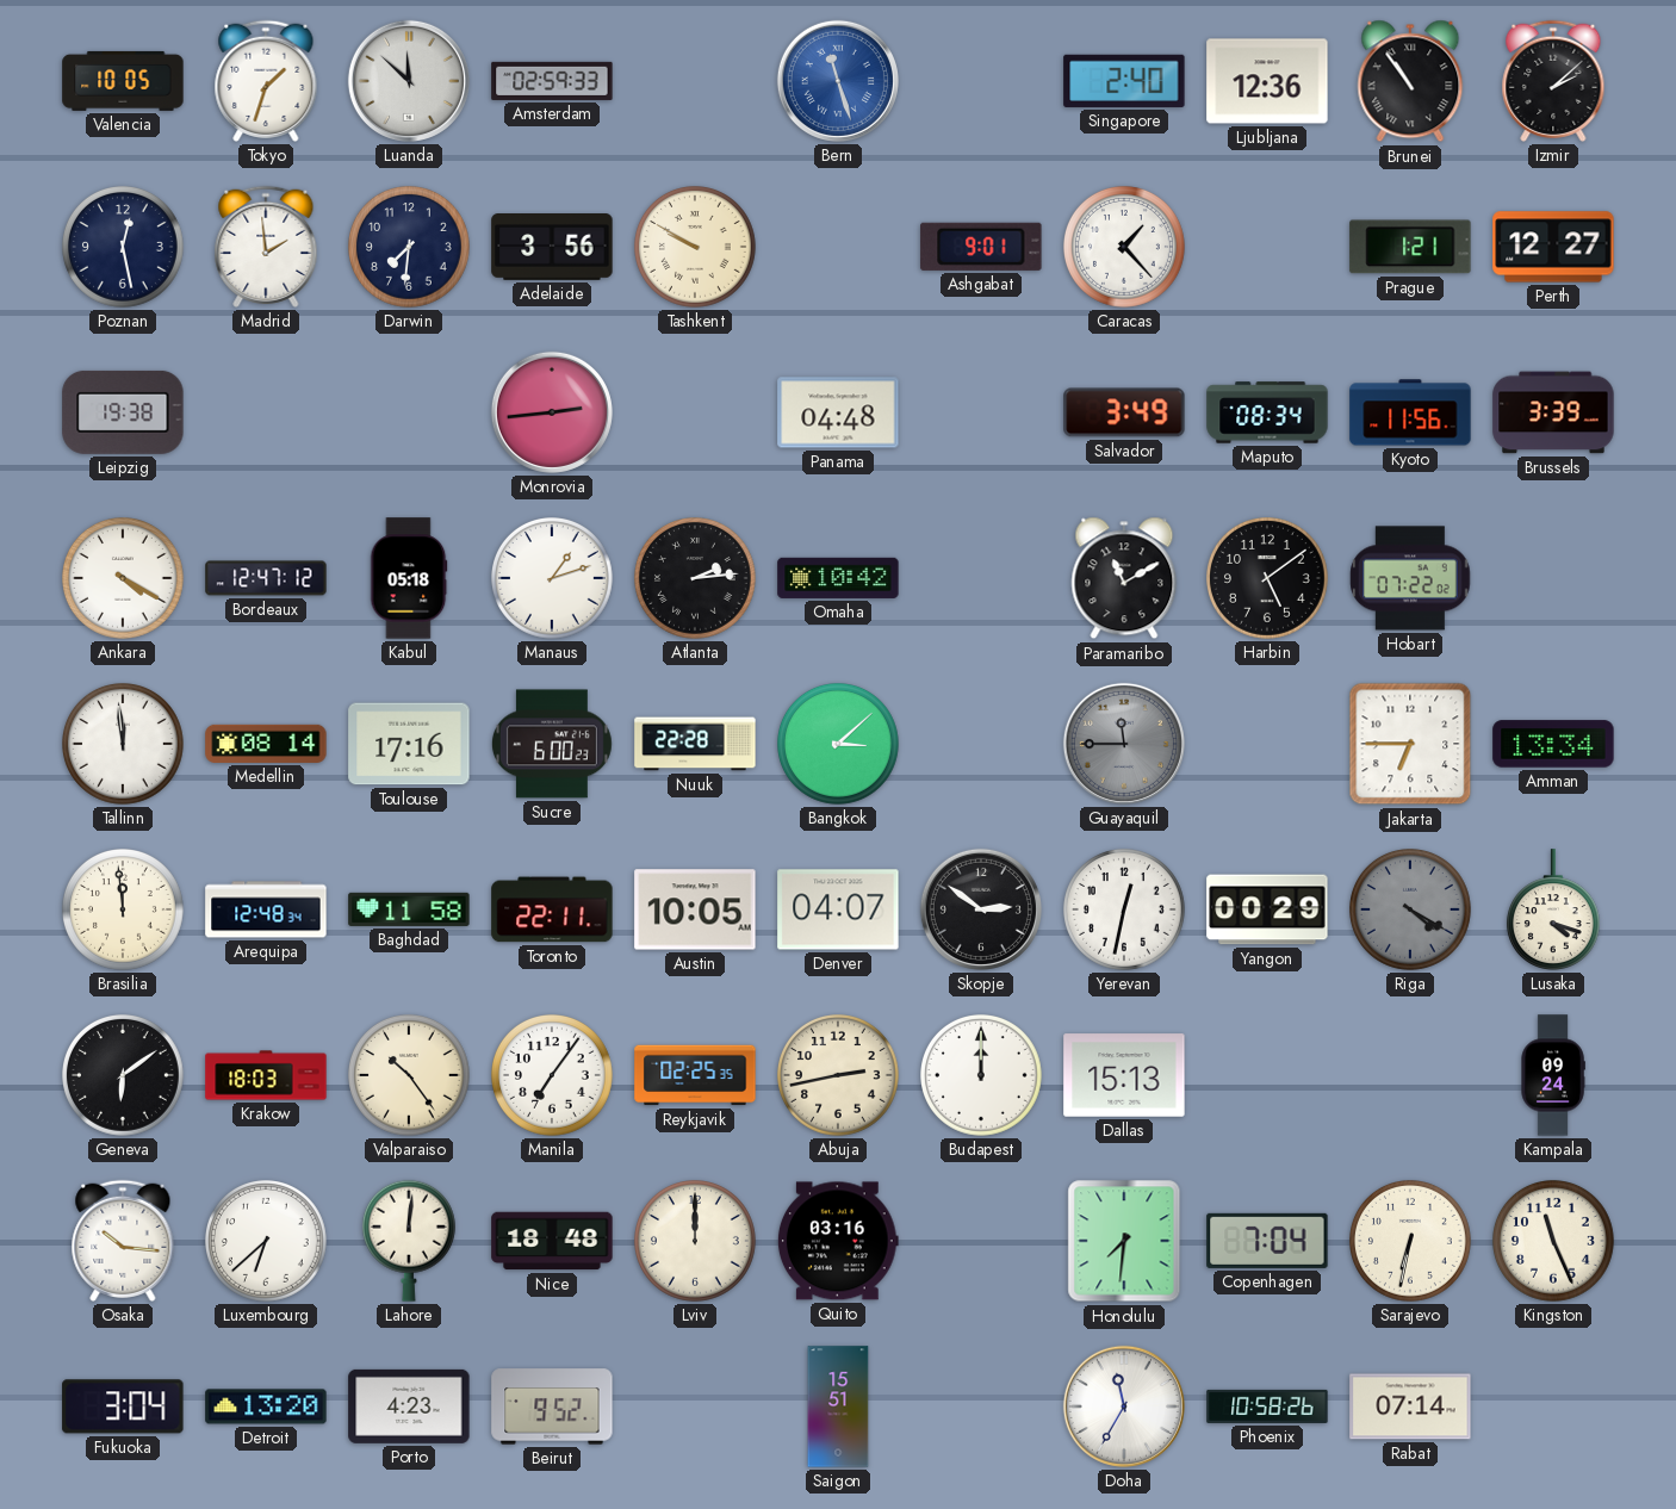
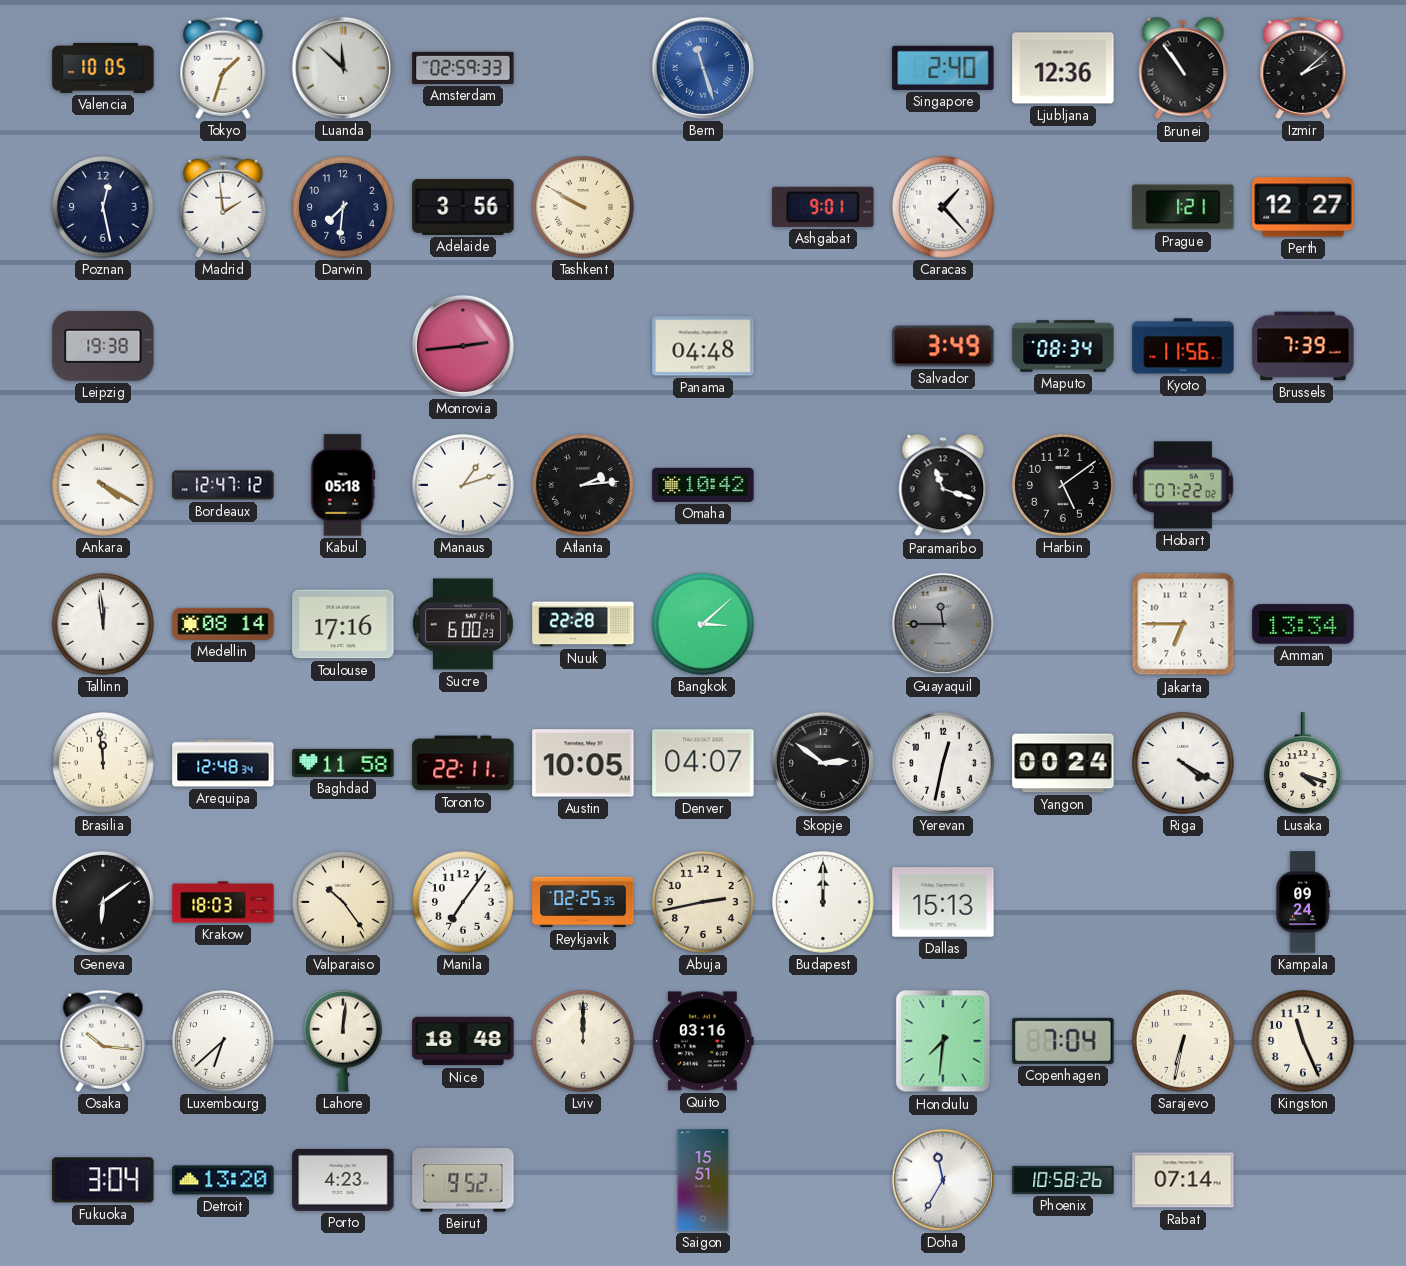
Brussels: 3:39 -> 7:39
Paramaribo: 11:10 -> 11:18
Yangon: 00:29 -> 00:24
Riga dial: grey -> white
